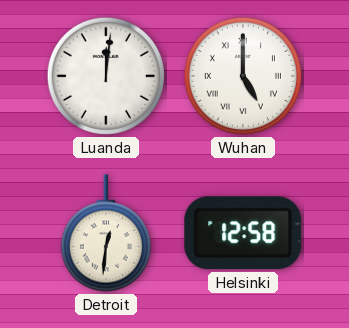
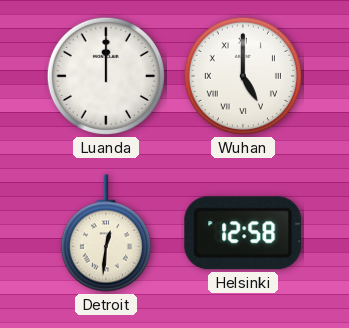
Luanda: 12:01 -> 12:00
